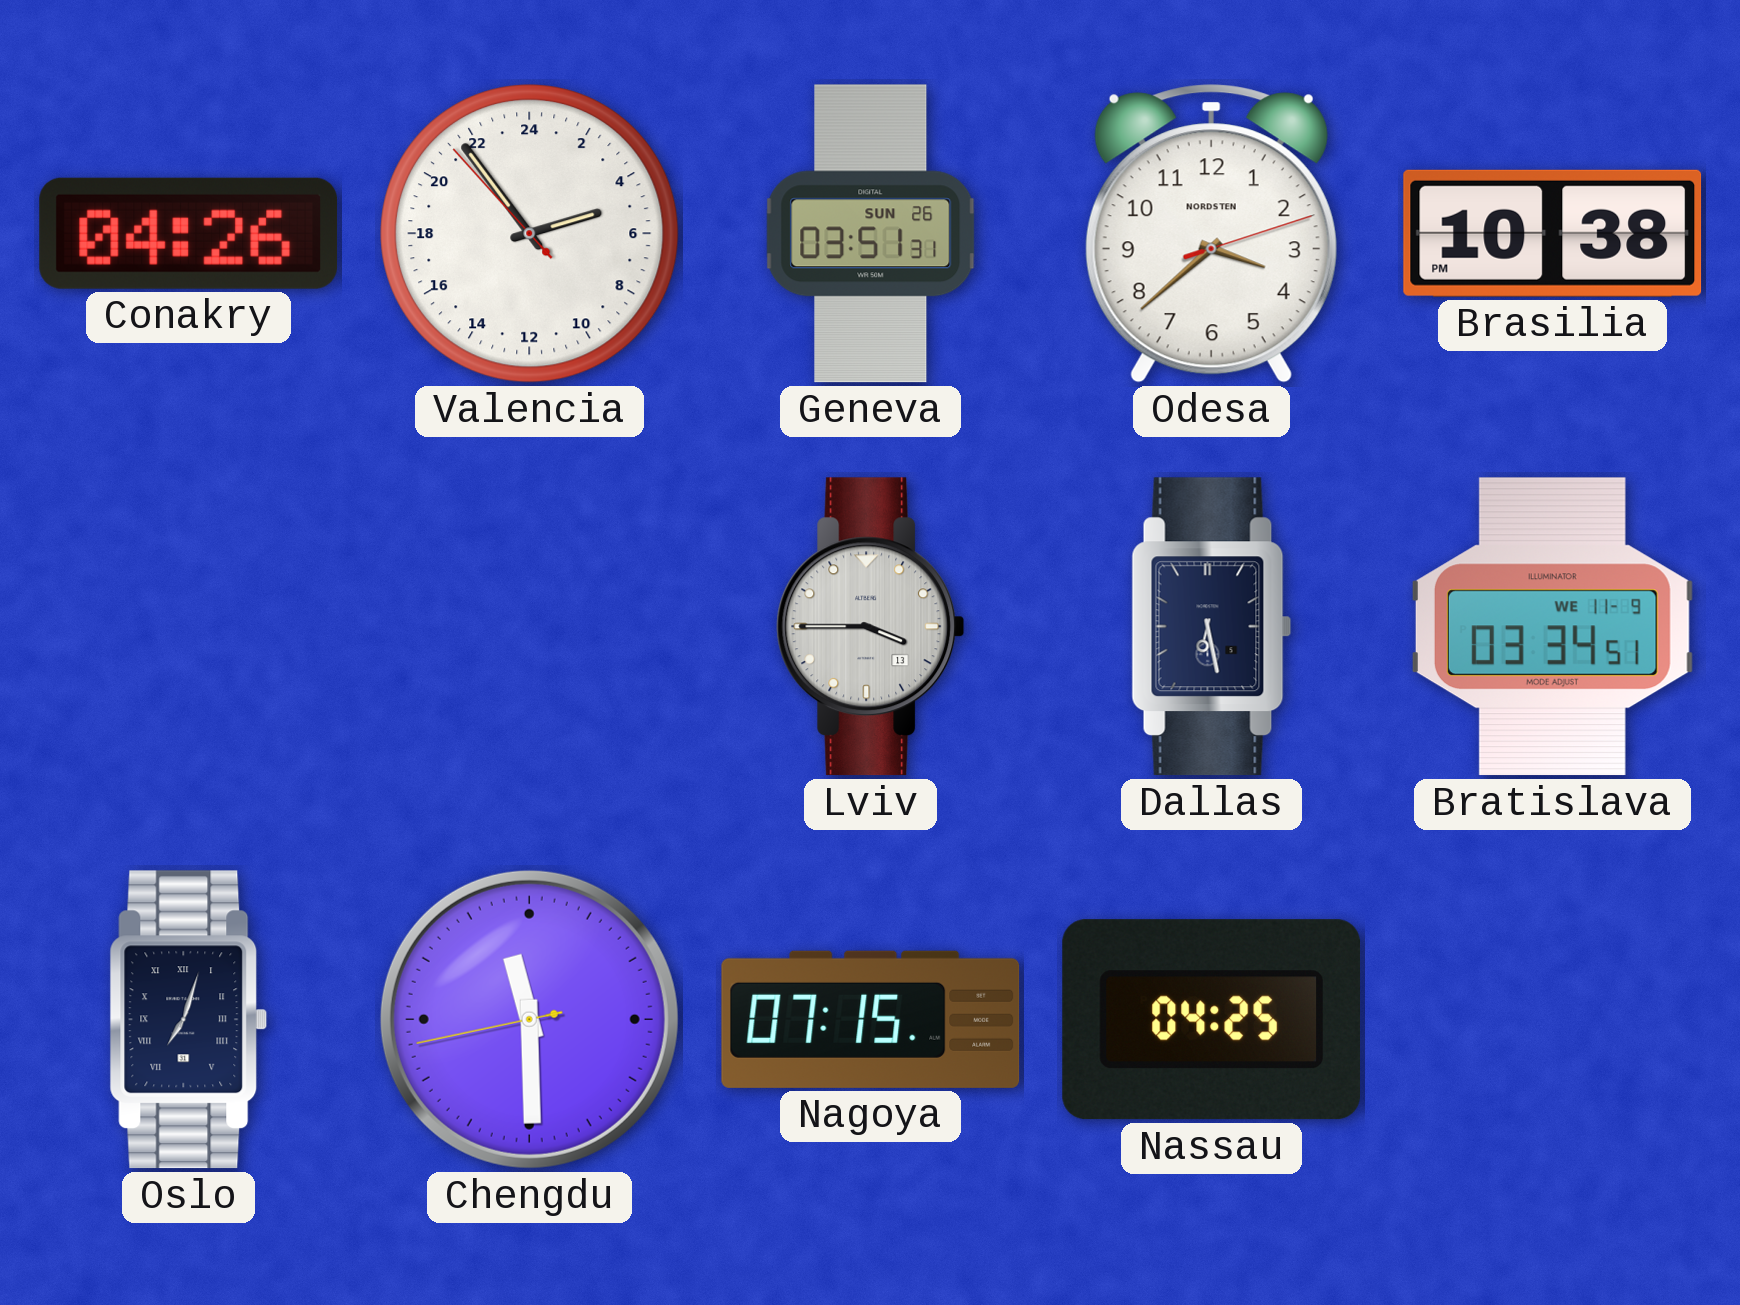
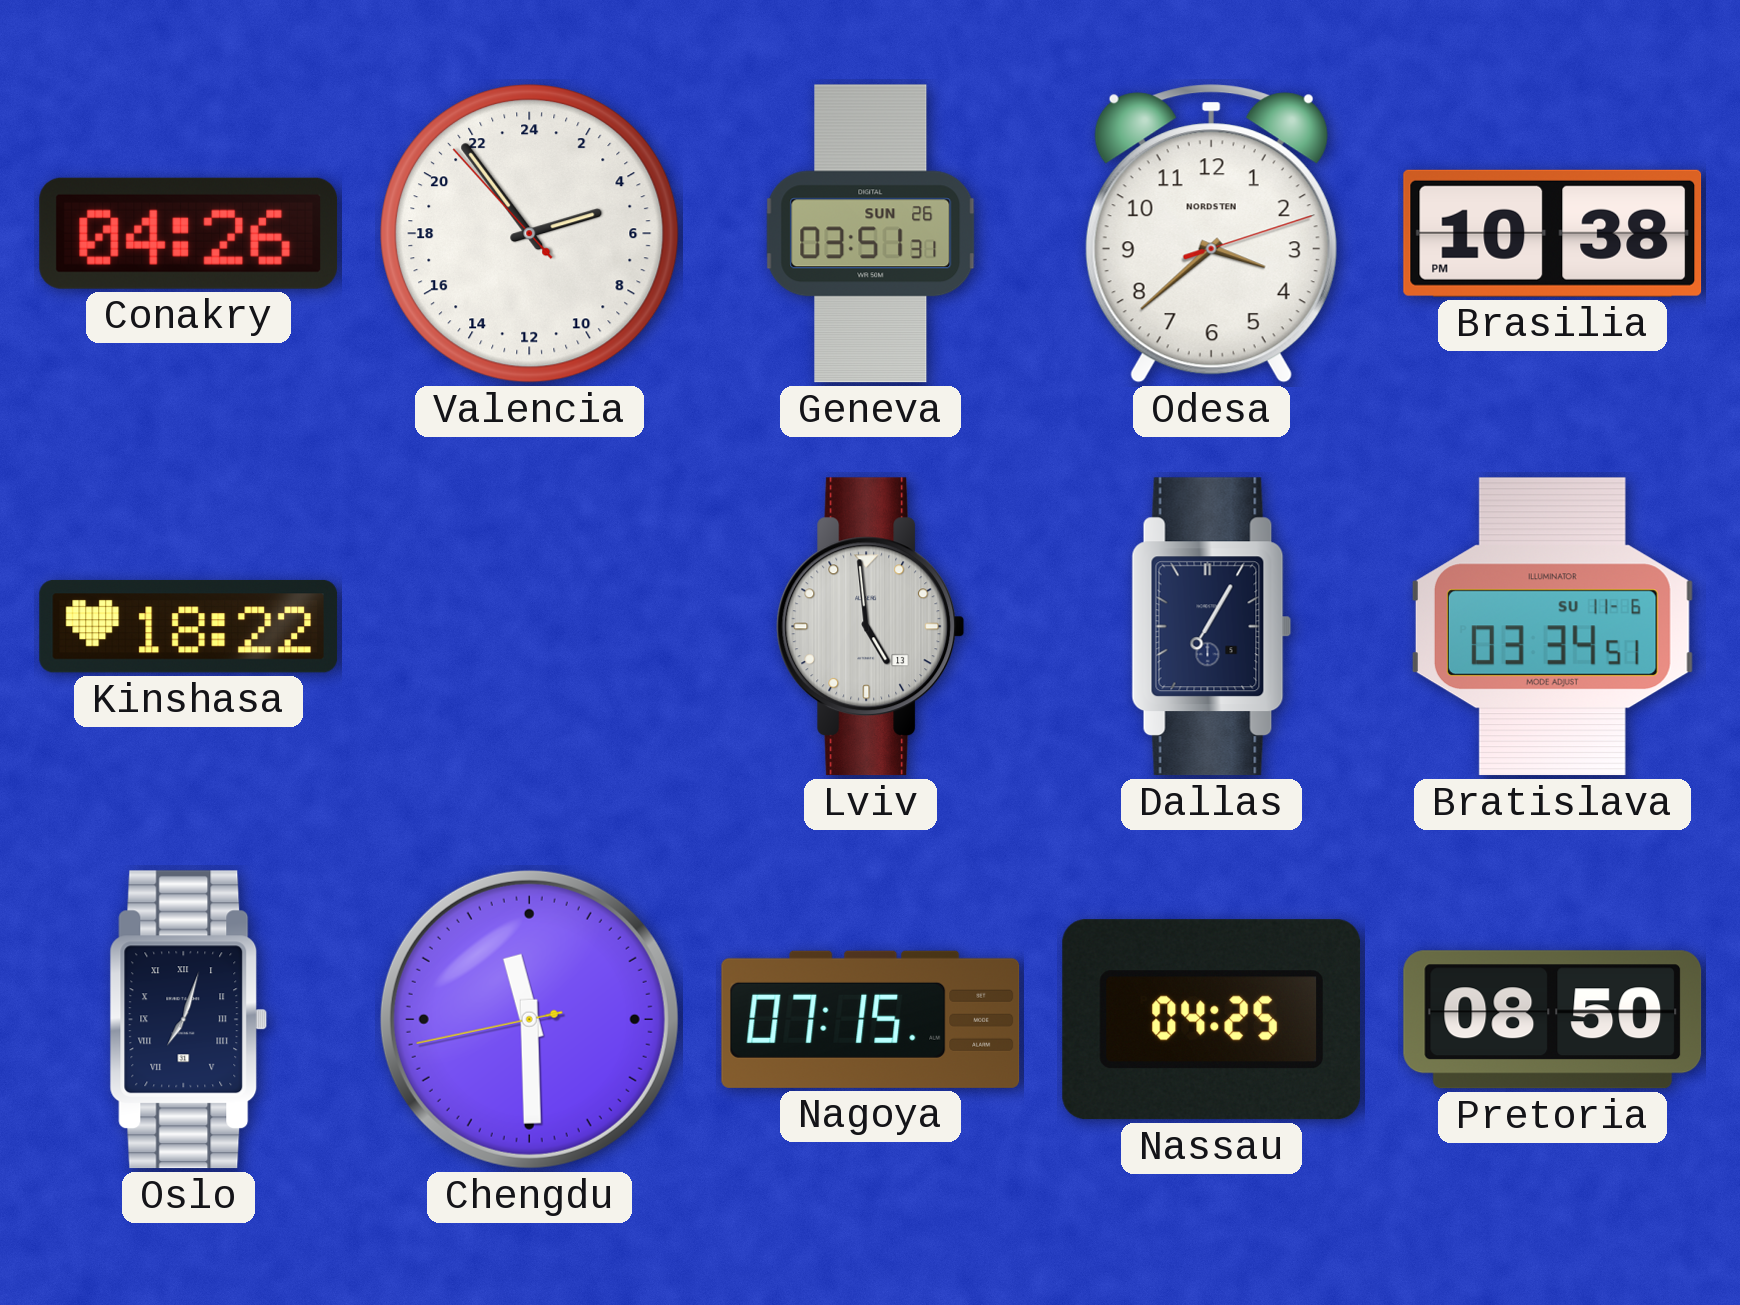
Kinshasa: none -> 18:22
Lviv: 3:45 -> 4:59
Dallas: 6:28 -> 7:05
Bratislava date: WE 11-9 -> SU 11-6
Pretoria: none -> 08:50
